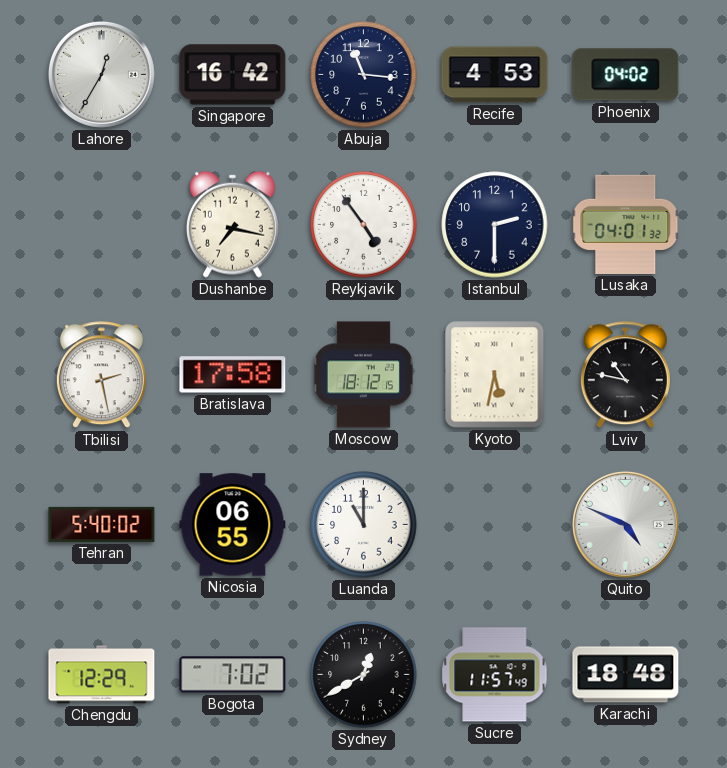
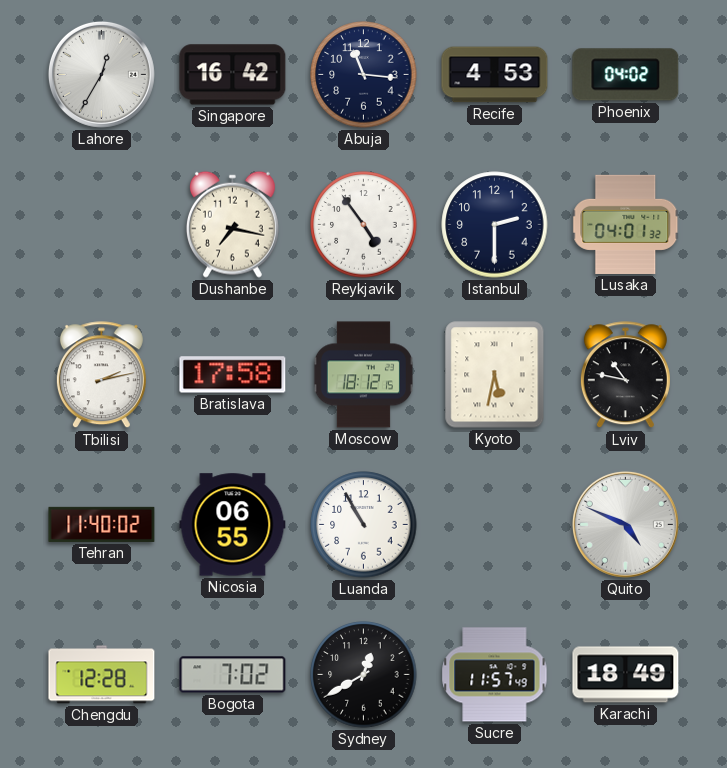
Tbilisi: 2:28 -> 2:13
Tehran: 5:40 -> 11:40
Luanda: 11:00 -> 10:55
Chengdu: 12:29 -> 12:28
Karachi: 18:48 -> 18:49
